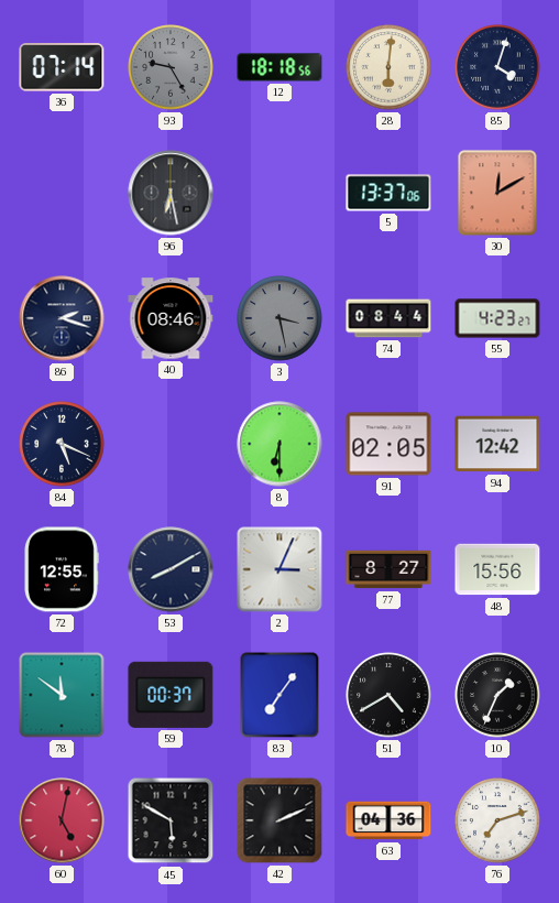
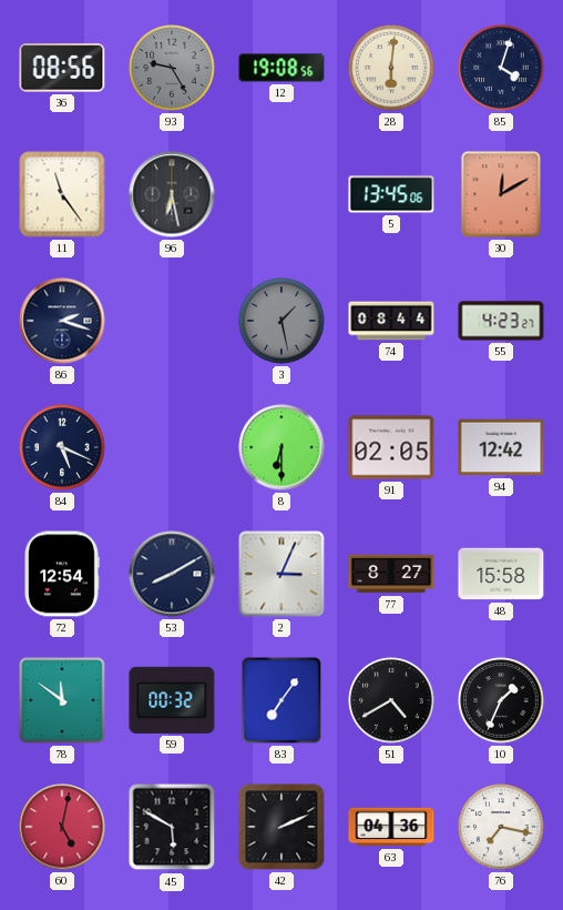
36: 07:14 -> 08:56
12: 18:18 -> 19:08
11: none -> 11:24
5: 13:37 -> 13:45
40: 08:46 -> none
3: 3:28 -> 1:28
72: 12:55 -> 12:54
48: 15:56 -> 15:58
59: 00:37 -> 00:32
76: 7:12 -> 7:17
